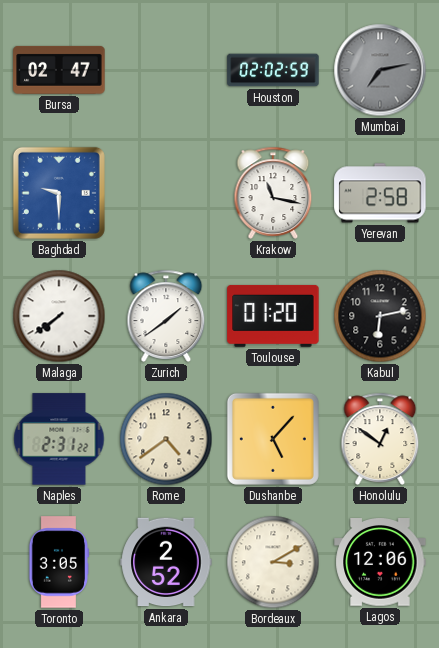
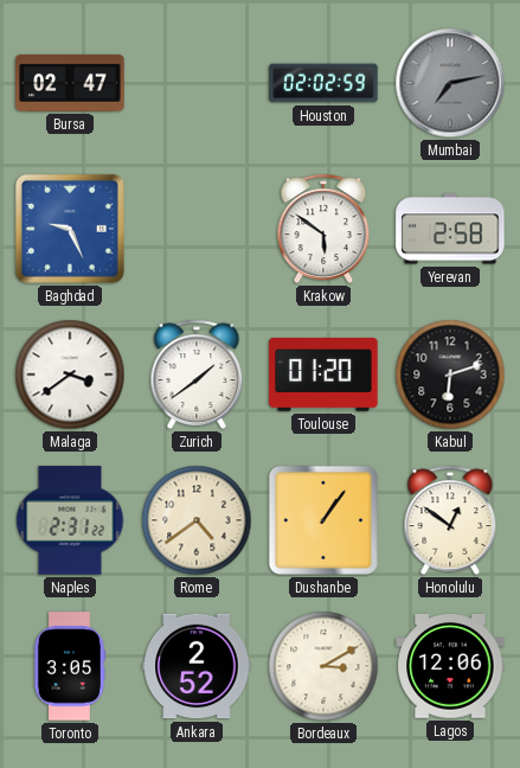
Baghdad: 9:30 -> 9:26
Krakow: 11:17 -> 5:51
Malaga: 7:39 -> 3:39
Kabul: 6:13 -> 6:12
Dushanbe: 5:07 -> 1:06
